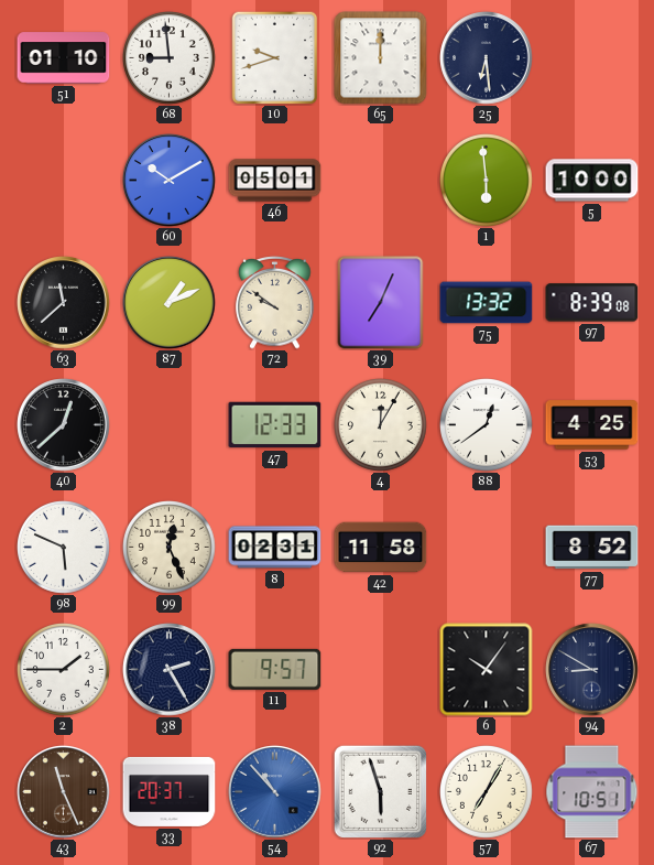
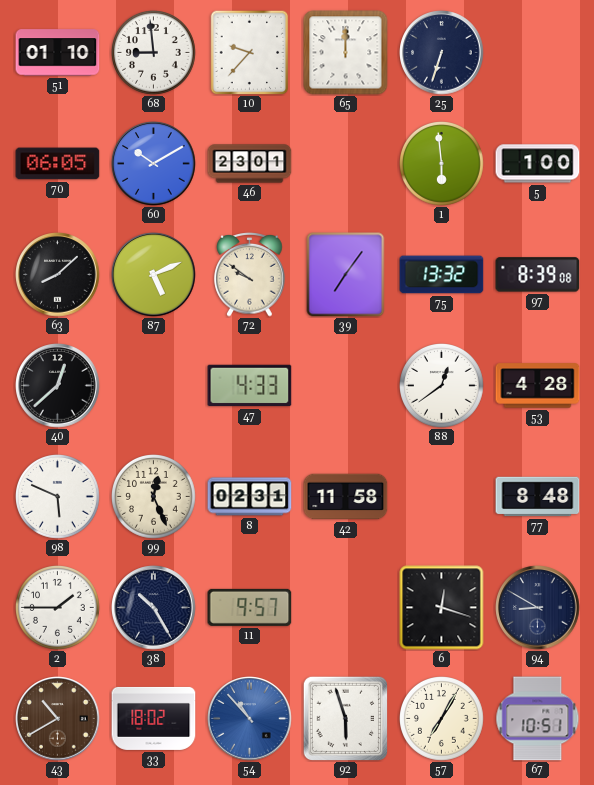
10: 9:42 -> 9:37
25: 6:29 -> 6:33
70: none -> 06:05
46: 05:01 -> 23:01
5: 10:00 -> 1:00
63: 11:38 -> 8:08
87: 1:11 -> 5:11
39: 7:04 -> 7:06
47: 12:33 -> 4:33
4: 12:05 -> none
53: 4:25 -> 4:28
77: 8:52 -> 8:48
38: 2:25 -> 10:25
6: 10:06 -> 12:18
43: 11:26 -> 10:40
33: 20:37 -> 18:02
